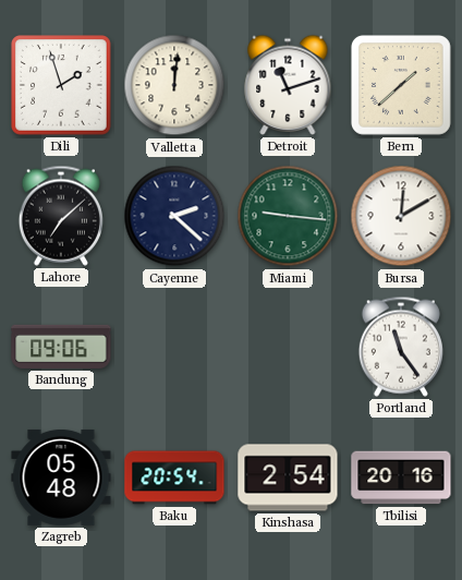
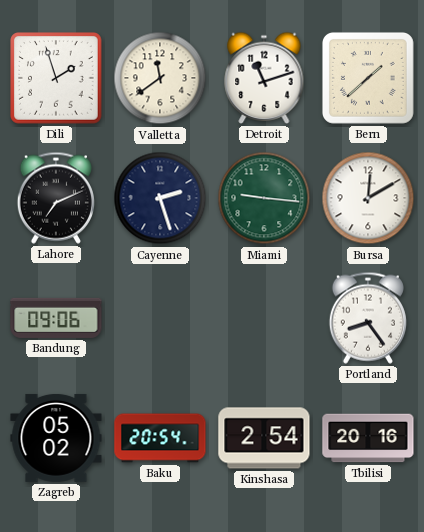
Valletta: 12:01 -> 11:39
Lahore: 7:08 -> 7:11
Cayenne: 2:22 -> 2:27
Portland: 11:24 -> 8:24
Zagreb: 05:48 -> 05:02
